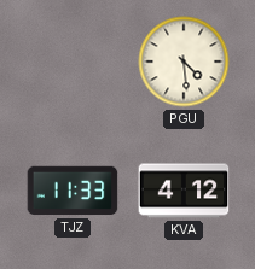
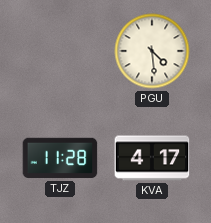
TJZ: 11:33 -> 11:28
KVA: 4:12 -> 4:17
